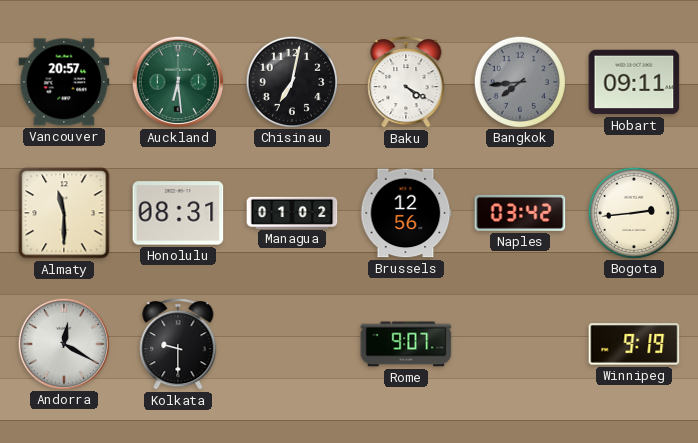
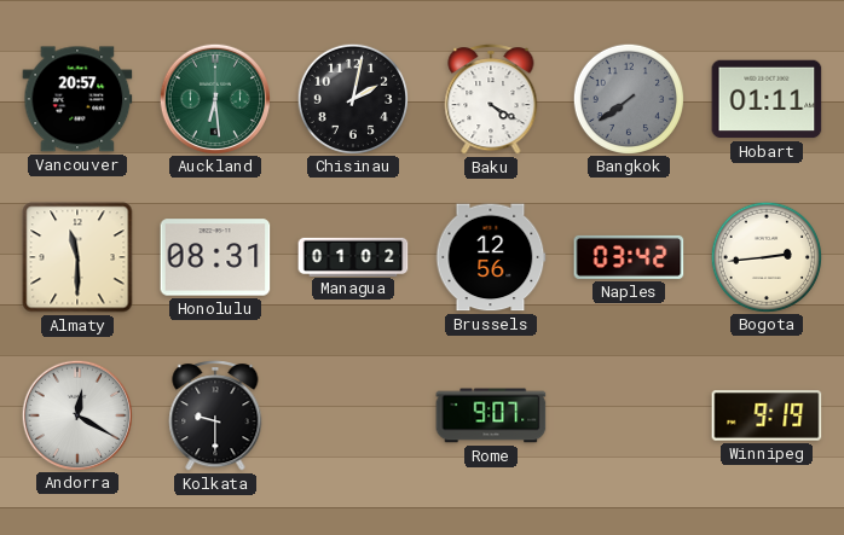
Chisinau: 7:02 -> 2:02
Bangkok: 7:44 -> 7:39
Hobart: 09:11 -> 01:11
